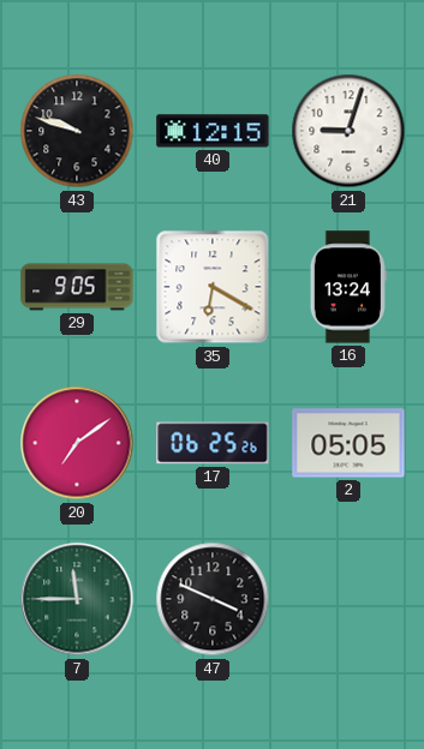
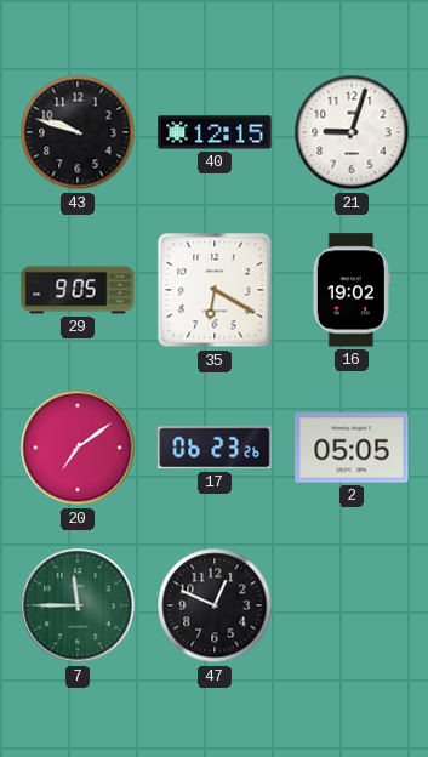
16: 13:24 -> 19:02
17: 06:25 -> 06:23
47: 3:49 -> 12:49
